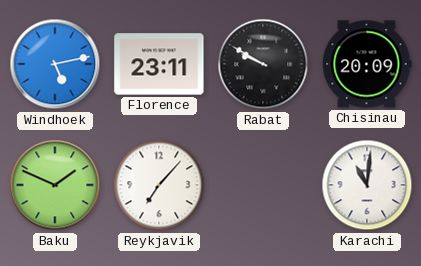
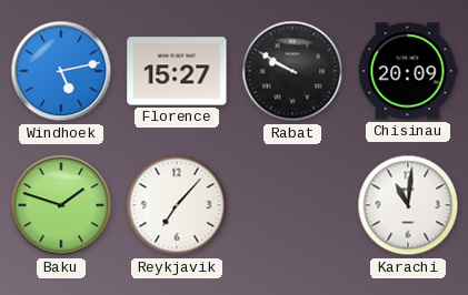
Florence: 23:11 -> 15:27
Baku: 1:49 -> 1:48
